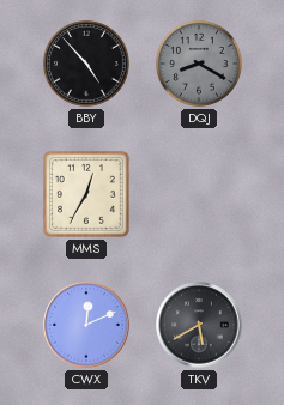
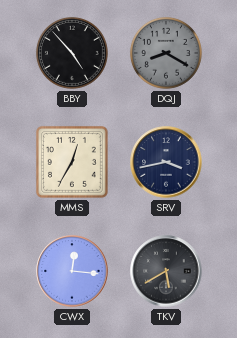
SRV: none -> 3:43
CWX: 12:11 -> 12:16
